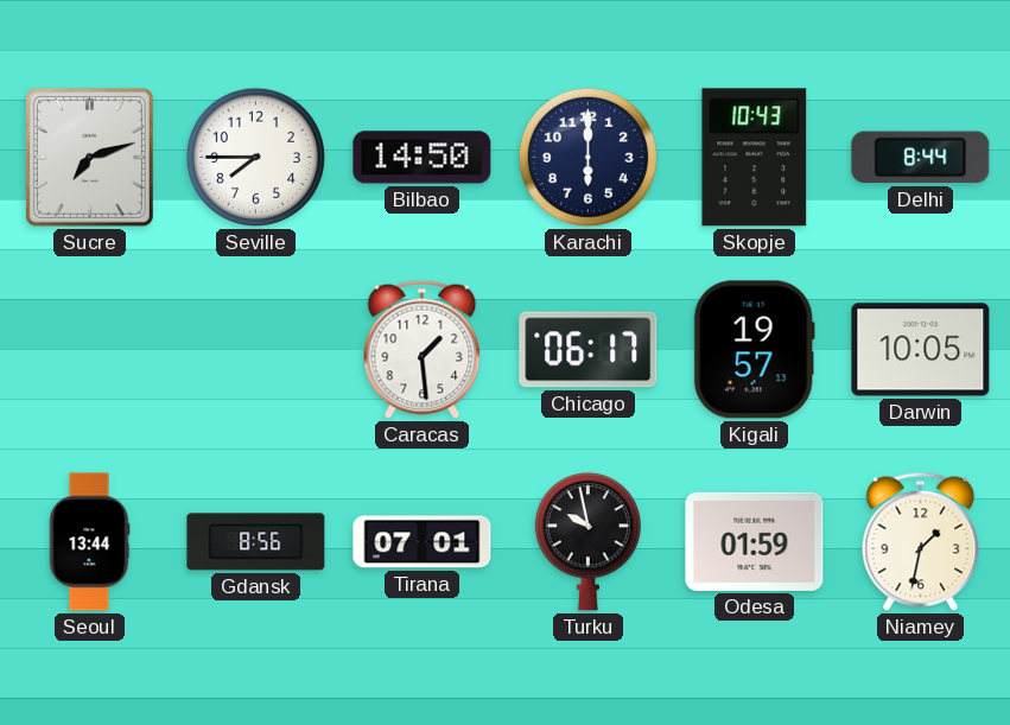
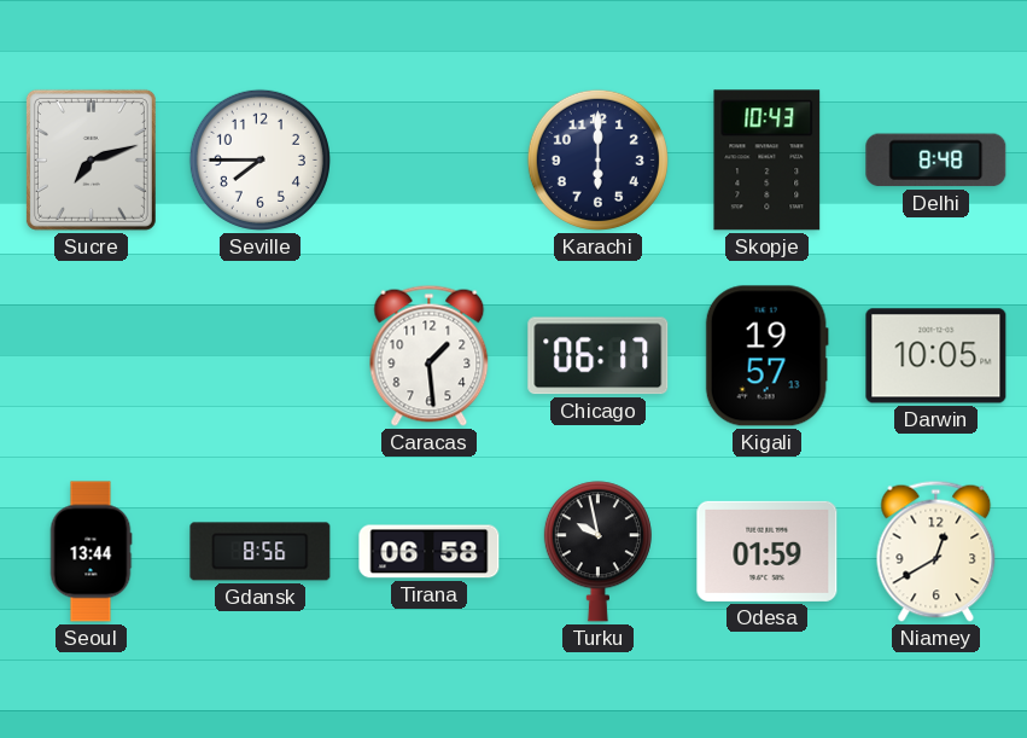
Bilbao: 14:50 -> none
Delhi: 8:44 -> 8:48
Tirana: 07:01 -> 06:58
Niamey: 1:32 -> 12:40
